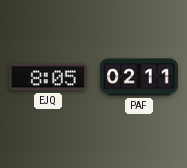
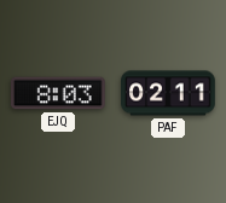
EJQ: 8:05 -> 8:03
